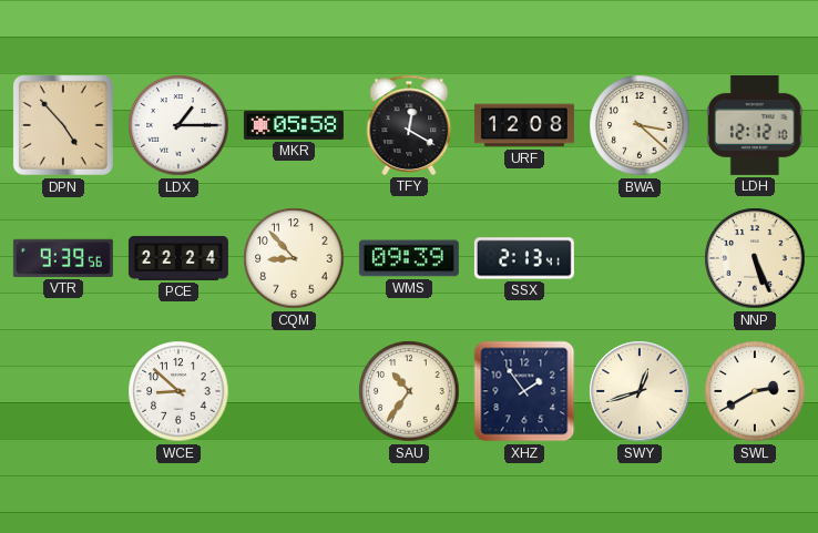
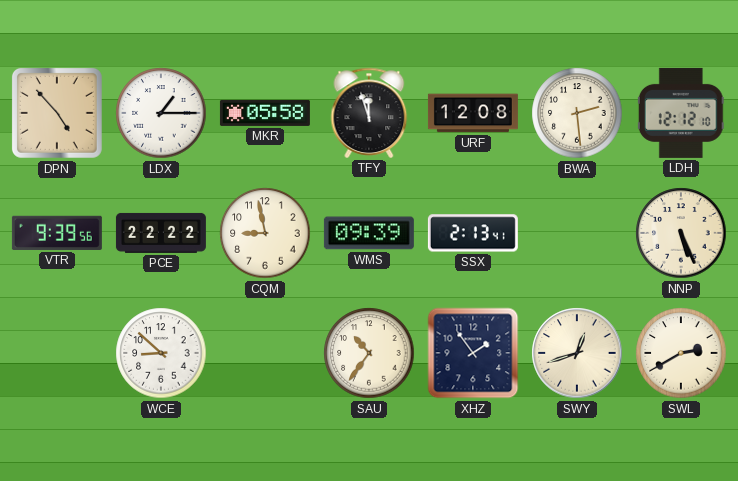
TFY: 12:20 -> 11:57
BWA: 3:22 -> 2:29
PCE: 22:24 -> 22:22
CQM: 8:53 -> 8:58
